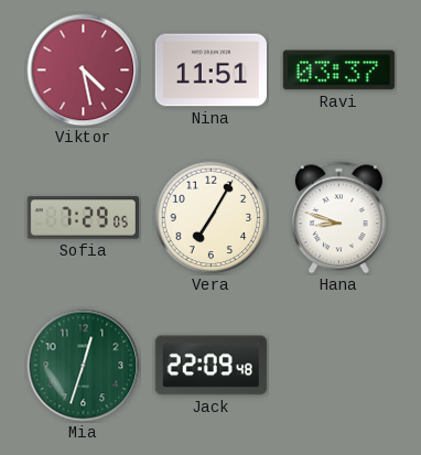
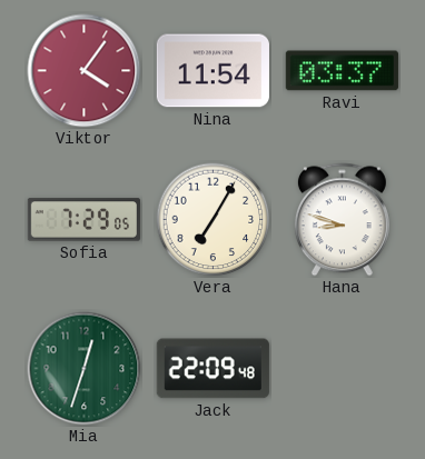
Viktor: 4:28 -> 4:06
Nina: 11:51 -> 11:54
